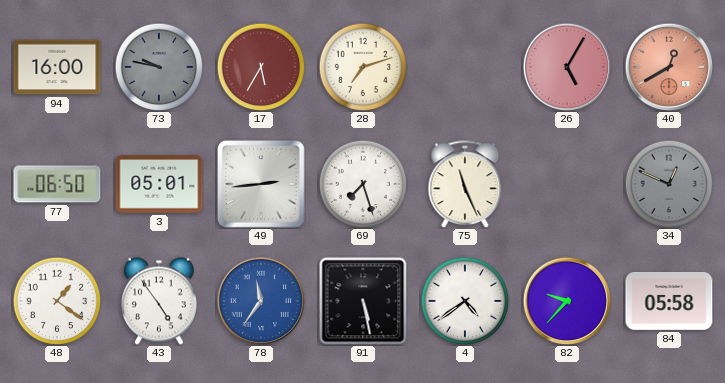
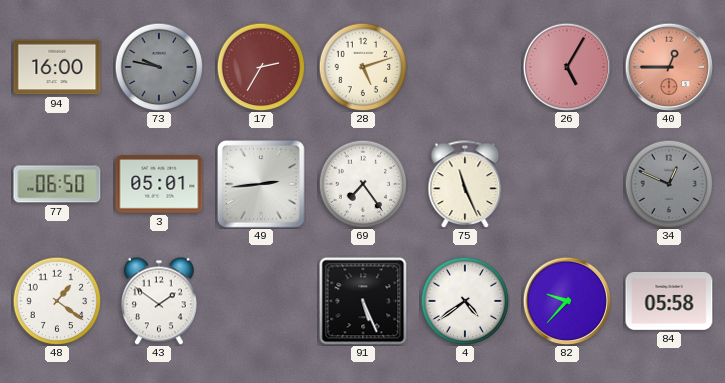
17: 5:35 -> 2:35
28: 7:12 -> 5:12
40: 12:40 -> 12:45
69: 7:27 -> 7:24
43: 4:54 -> 1:51
78: 11:36 -> none
91: 5:28 -> 5:26
